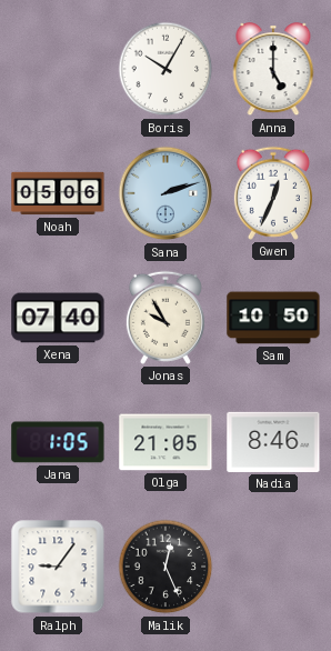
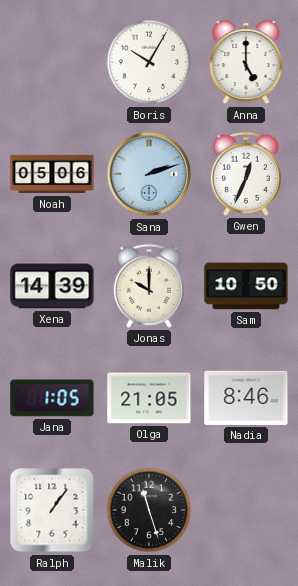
Xena: 07:40 -> 14:39
Jonas: 9:55 -> 10:00
Ralph: 9:06 -> 1:06
Malik: 12:26 -> 11:27
